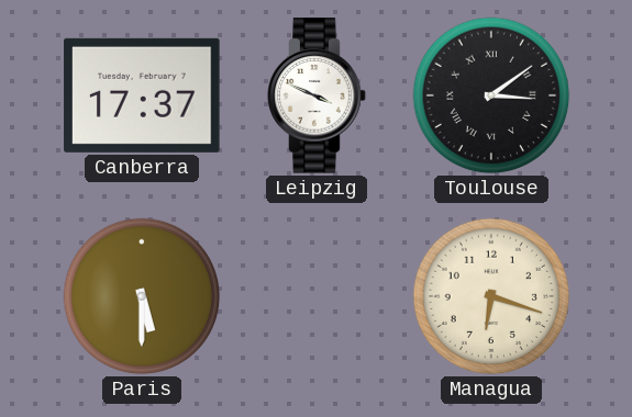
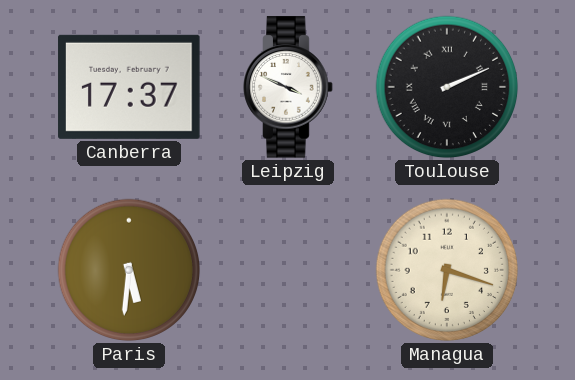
Toulouse: 3:09 -> 2:11
Paris: 5:30 -> 5:31
